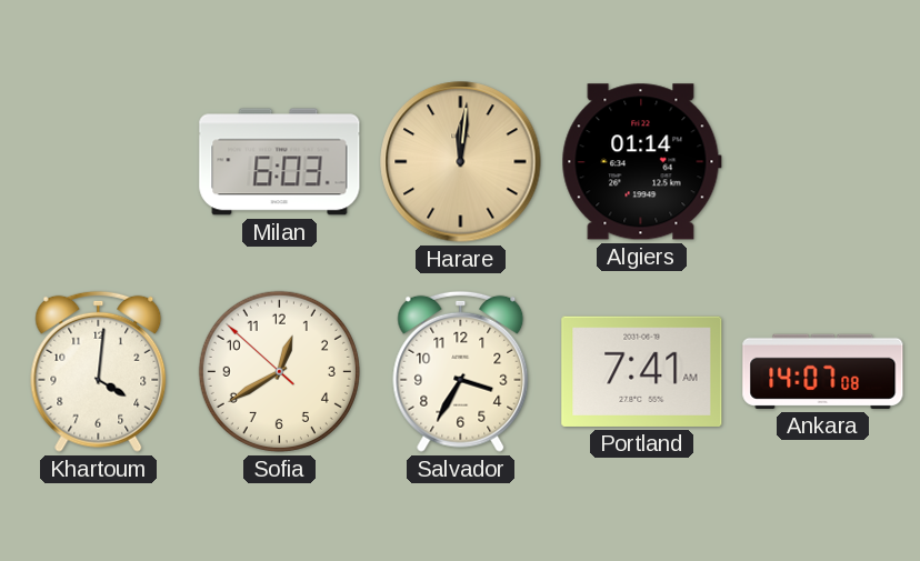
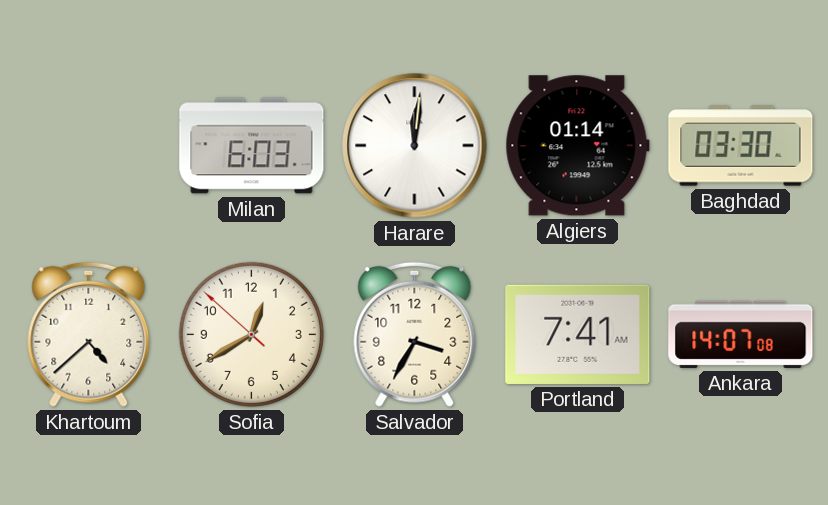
Harare dial: champagne -> white
Baghdad: none -> 03:30
Khartoum: 4:01 -> 4:38
